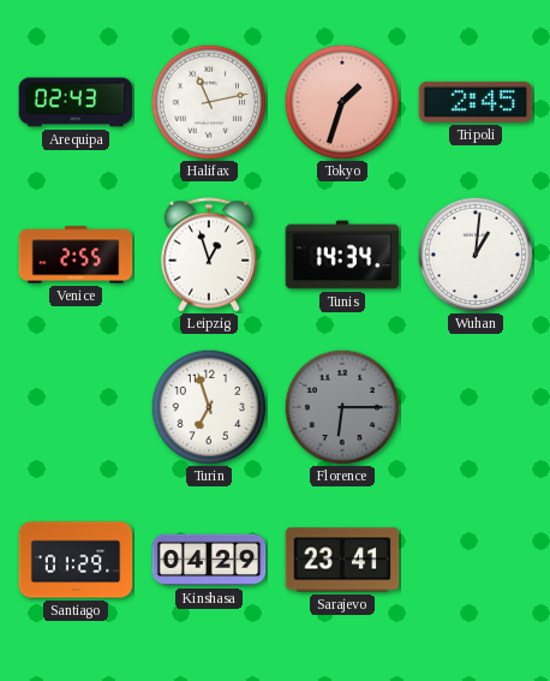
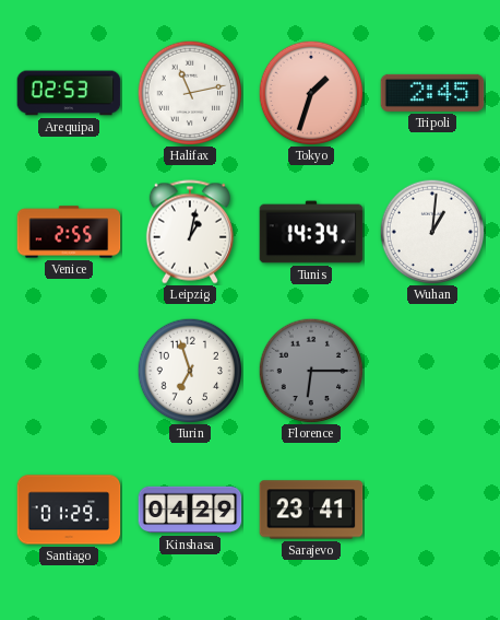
Arequipa: 02:43 -> 02:53
Leipzig: 12:57 -> 1:02
